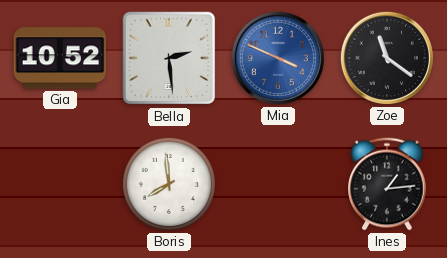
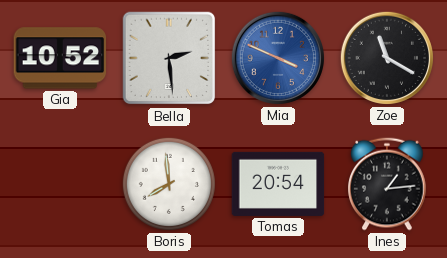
Zoe: 11:21 -> 11:20
Tomas: none -> 20:54
